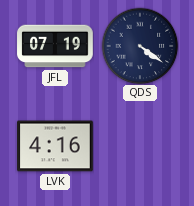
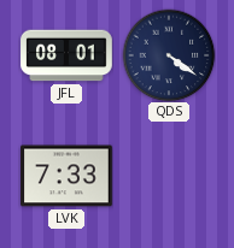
JFL: 07:19 -> 08:01
LVK: 4:16 -> 7:33
